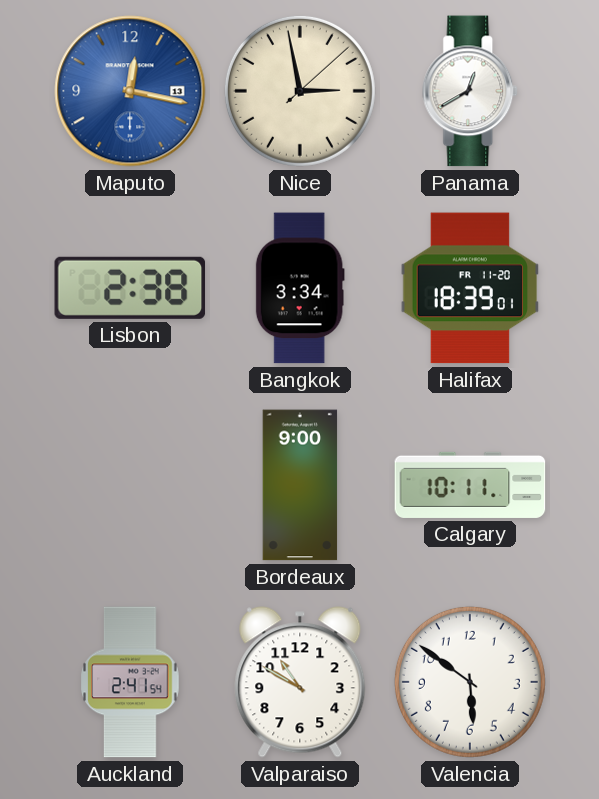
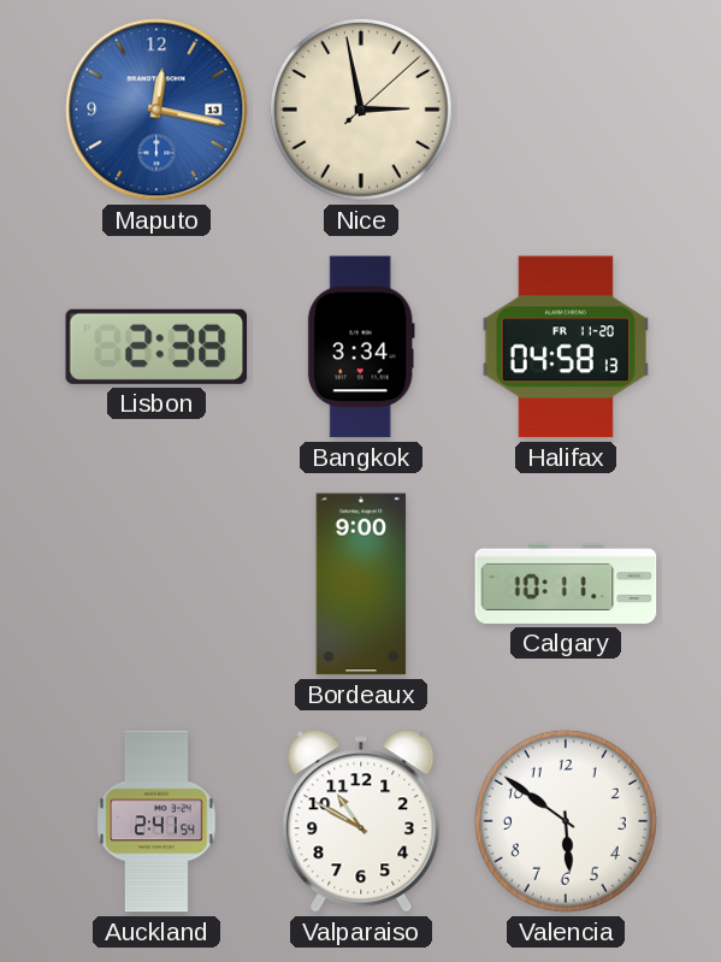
Panama: 12:40 -> none
Halifax: 18:39 -> 04:58
